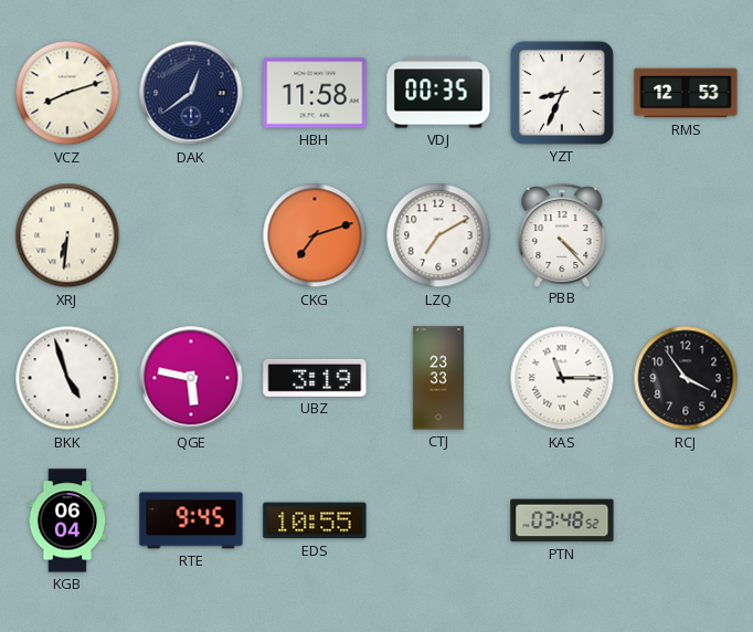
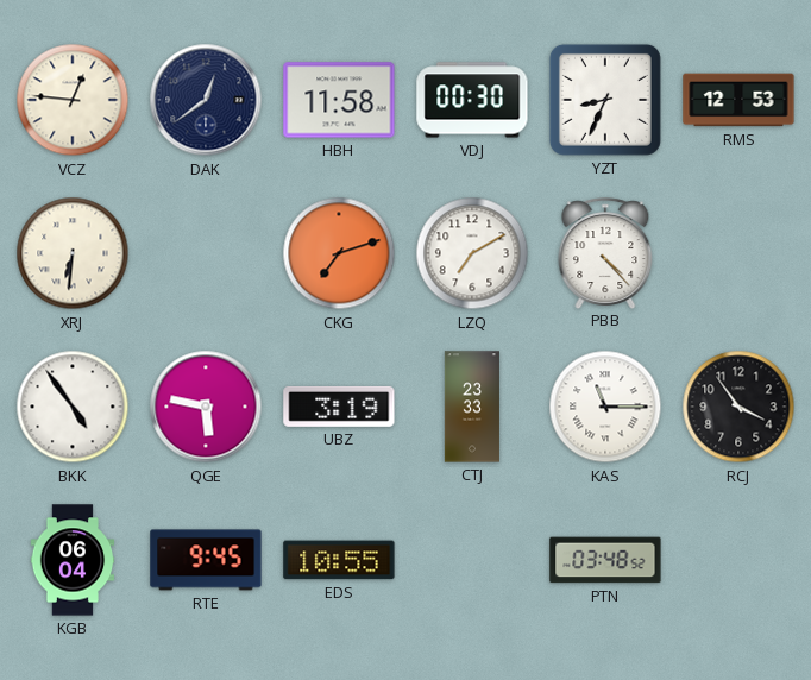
VCZ: 8:12 -> 12:46
VDJ: 00:35 -> 00:30
BKK: 4:57 -> 4:54
